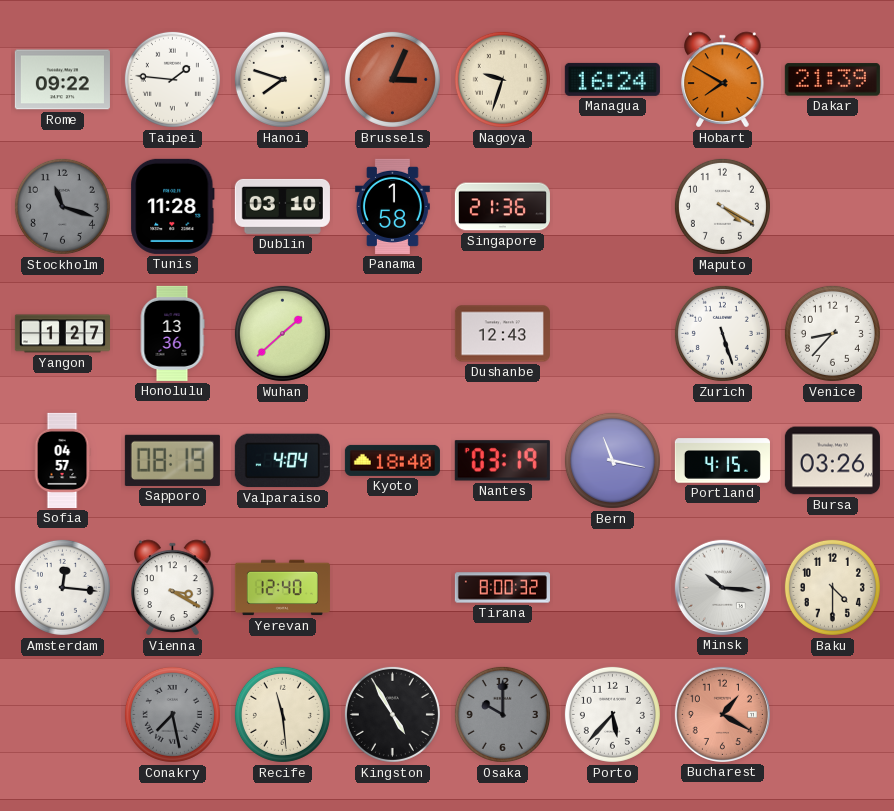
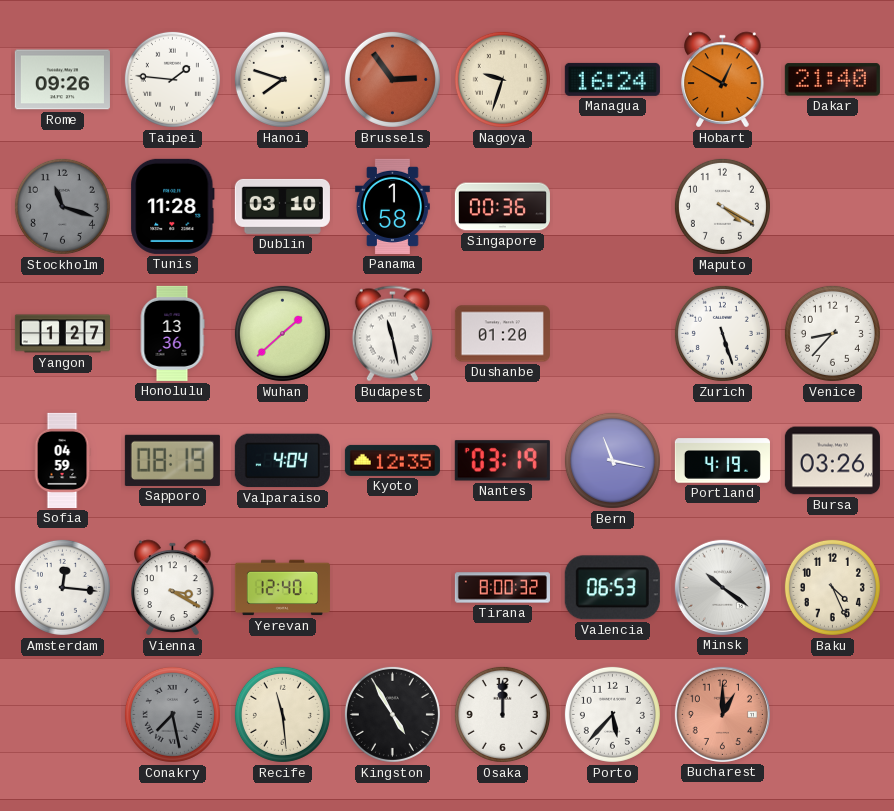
Rome: 09:22 -> 09:26
Brussels: 3:04 -> 2:54
Hobart: 7:50 -> 12:50
Dakar: 21:39 -> 21:40
Singapore: 21:36 -> 00:36
Budapest: none -> 11:28
Dushanbe: 12:43 -> 01:20
Sofia: 04:57 -> 04:59
Kyoto: 18:40 -> 12:35
Portland: 4:15 -> 4:19
Valencia: none -> 06:53
Minsk: 10:16 -> 10:21
Baku: 4:30 -> 4:26
Osaka: 10:00 -> 12:00
Osaka dial: grey -> white
Bucharest: 1:20 -> 1:00
